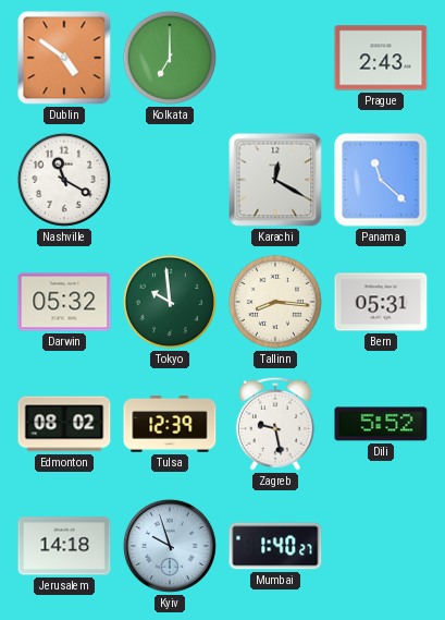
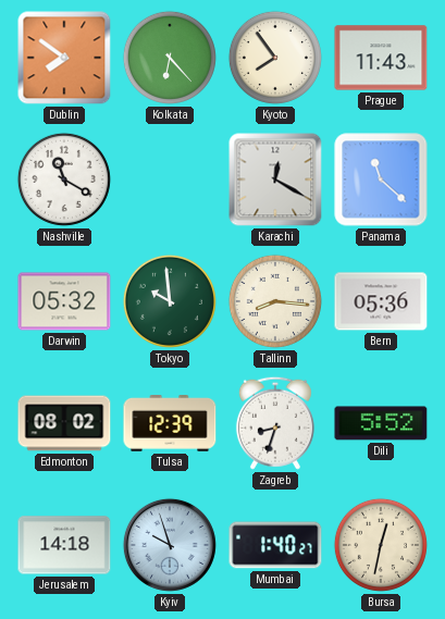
Dublin: 4:51 -> 7:51
Kolkata: 7:00 -> 6:23
Kyoto: none -> 7:54
Prague: 2:43 -> 11:43
Bern: 05:31 -> 05:36
Zagreb: 9:28 -> 8:33
Bursa: none -> 12:32
